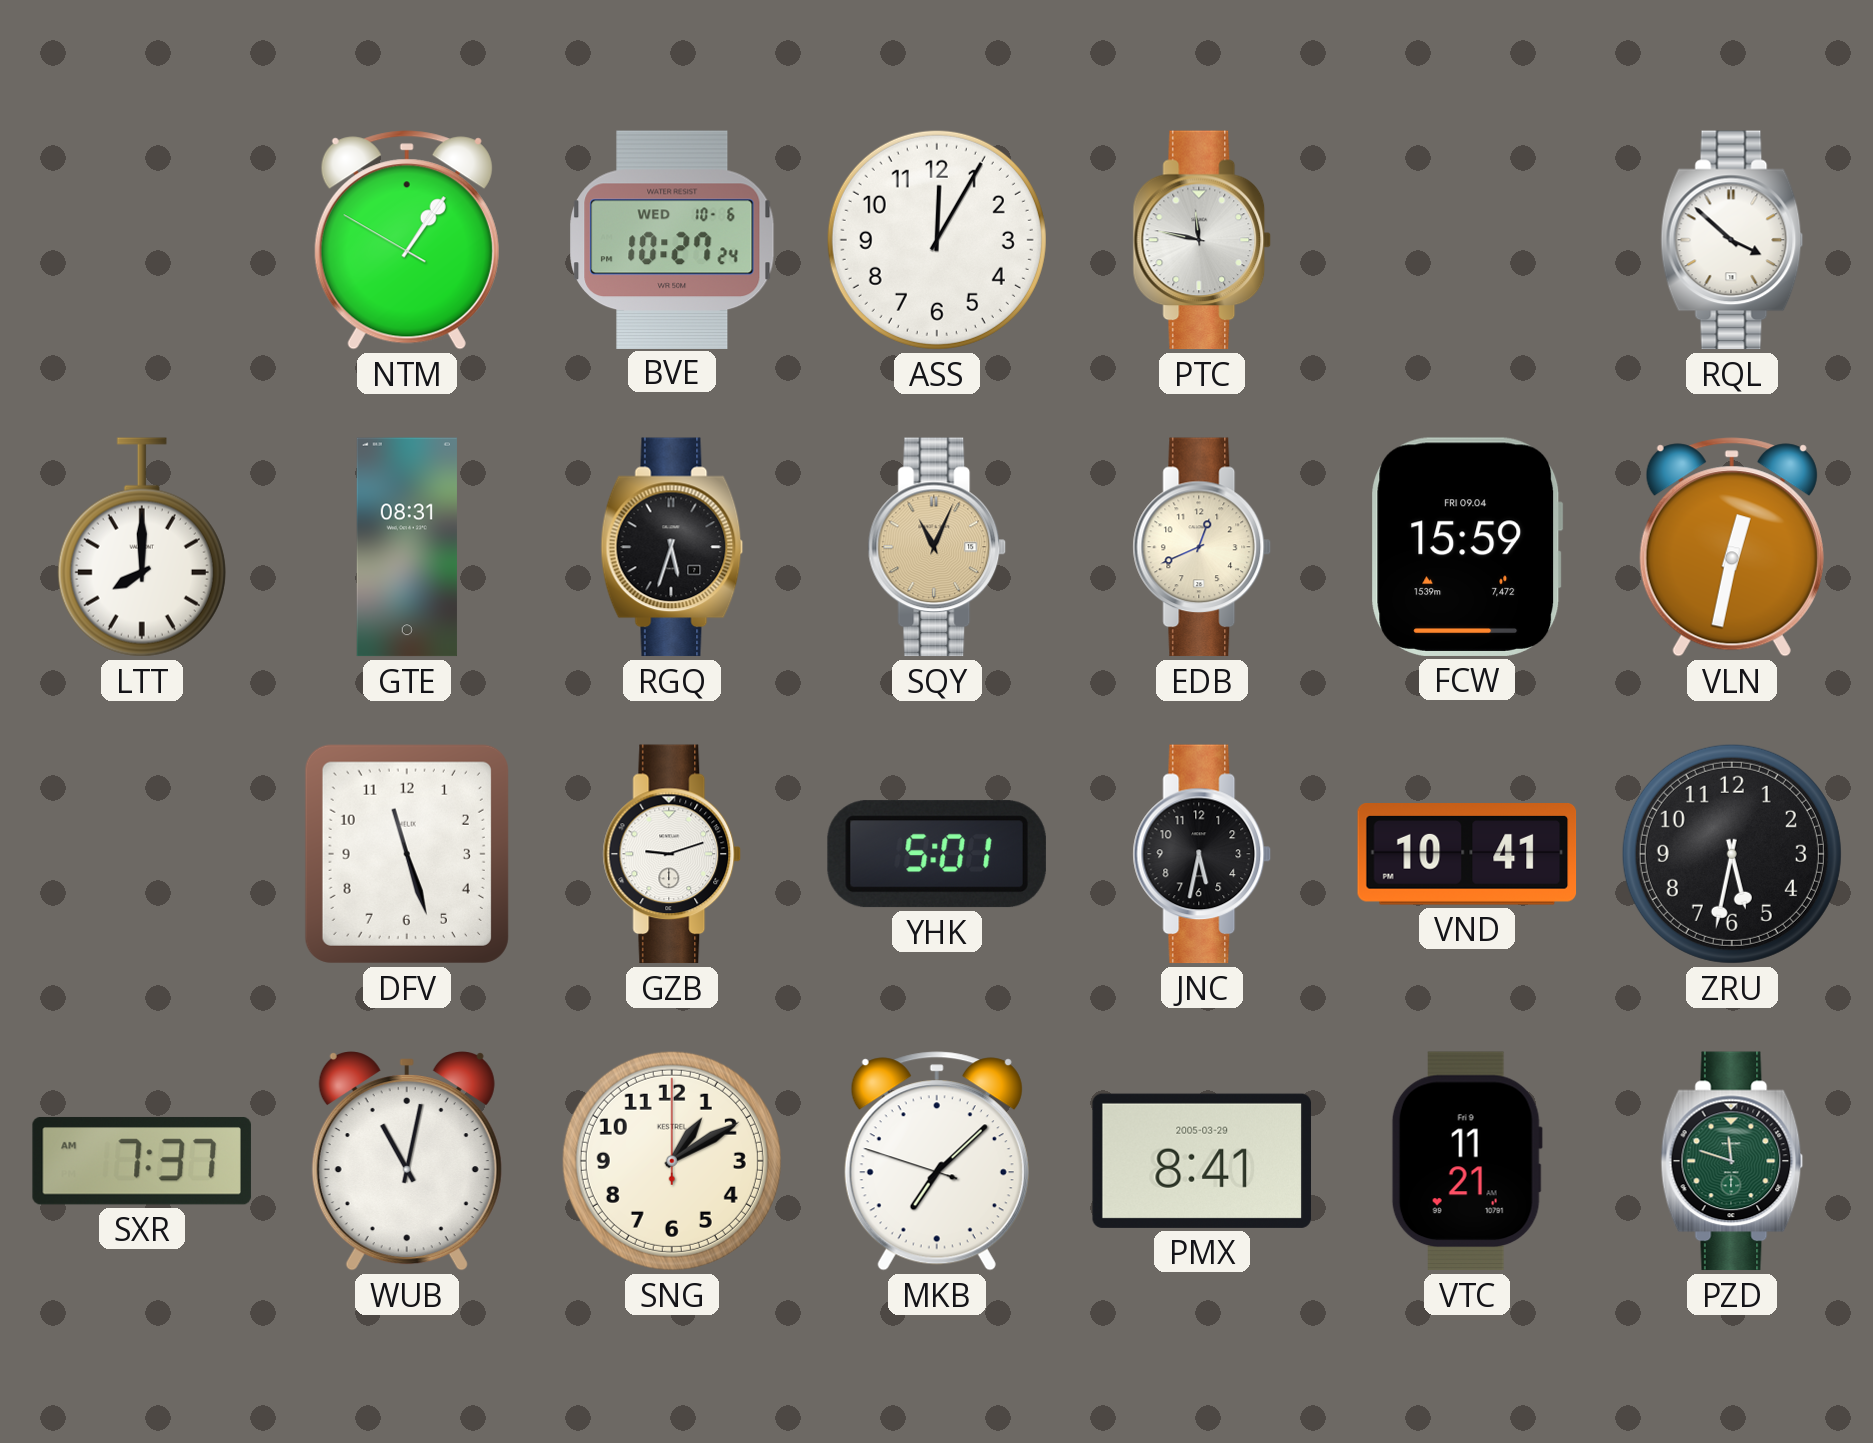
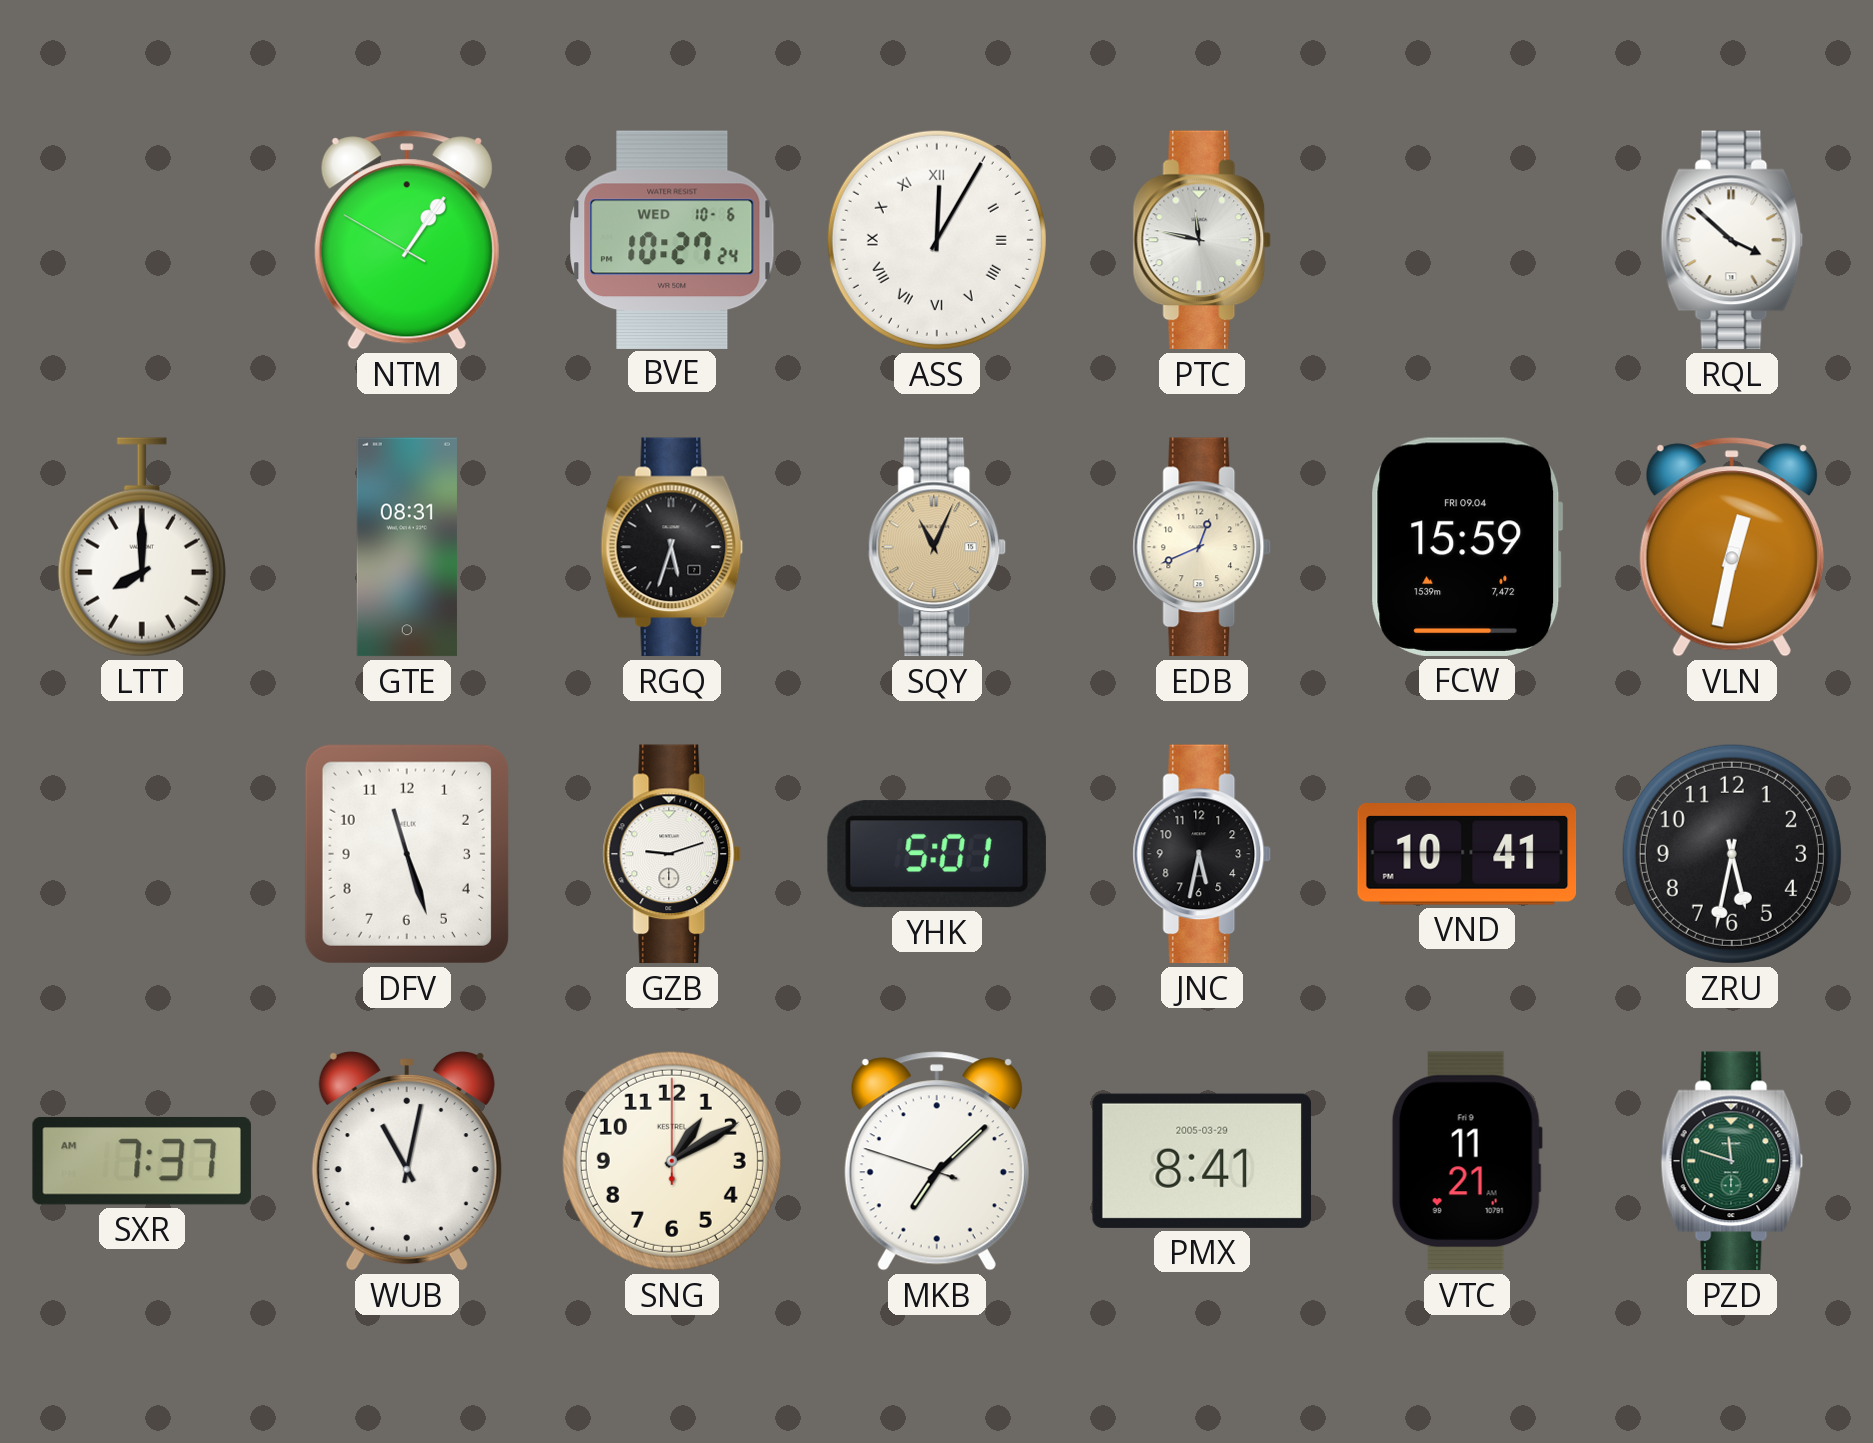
ASS numerals: Arabic -> Roman
